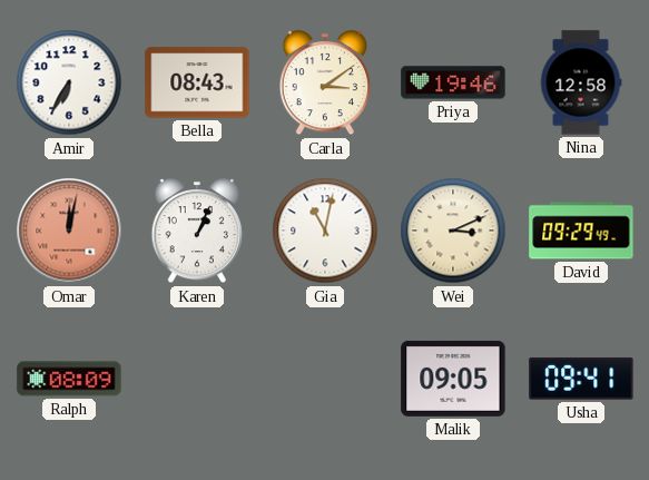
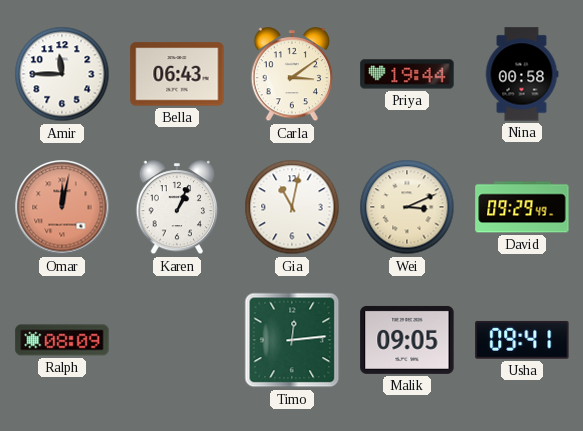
Amir: 6:35 -> 11:45
Bella: 08:43 -> 06:43
Priya: 19:46 -> 19:44
Nina: 12:58 -> 00:58
Timo: none -> 12:14
